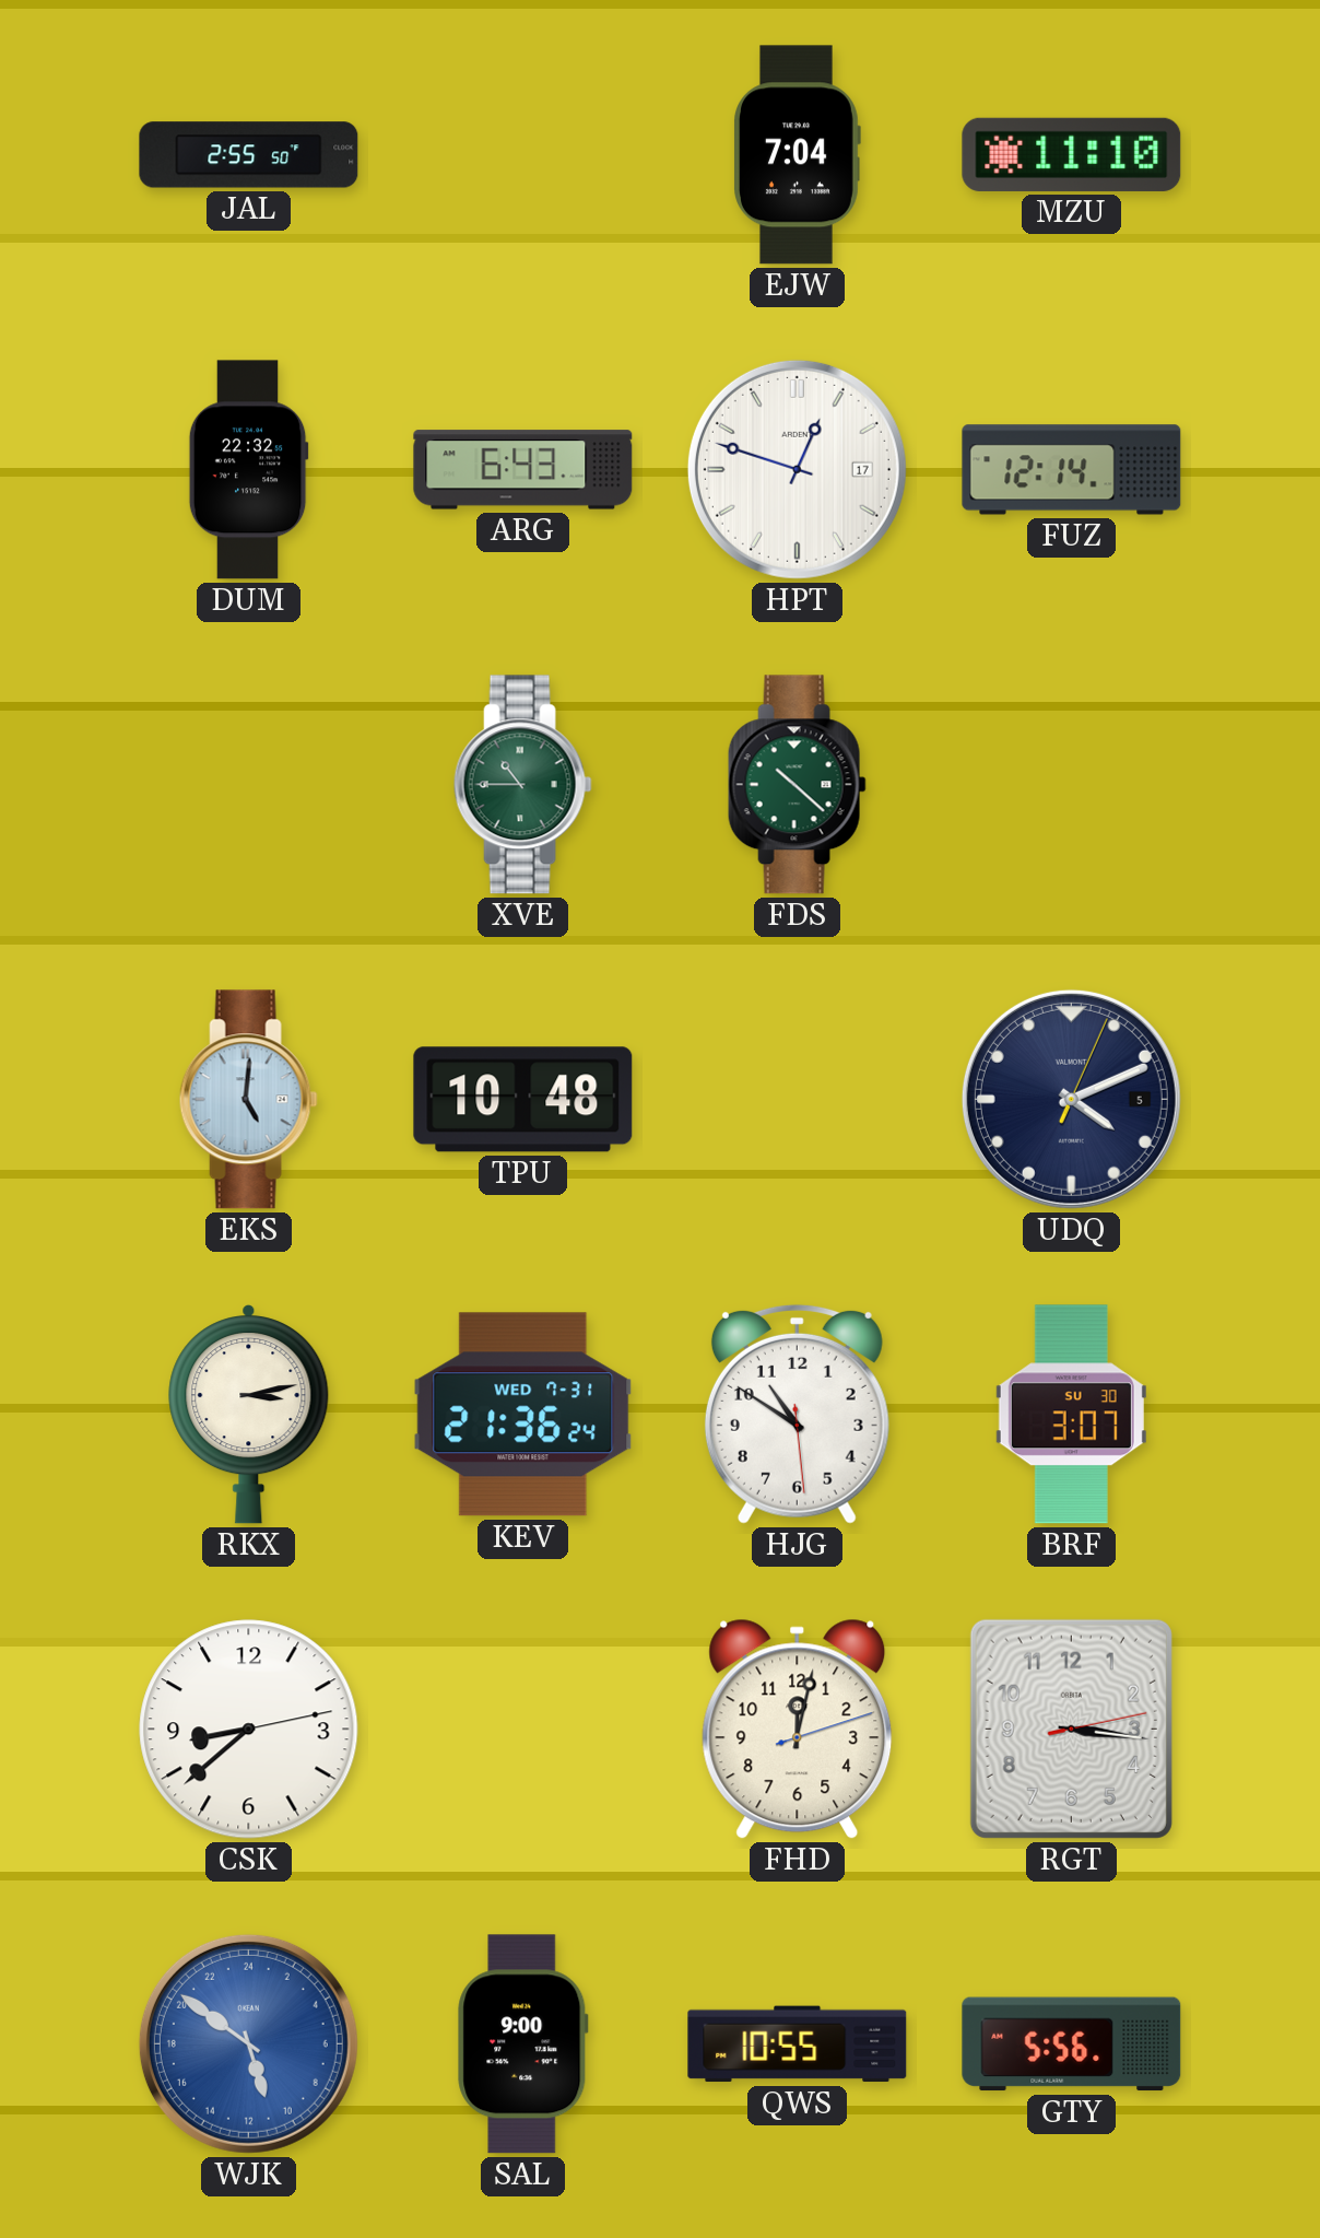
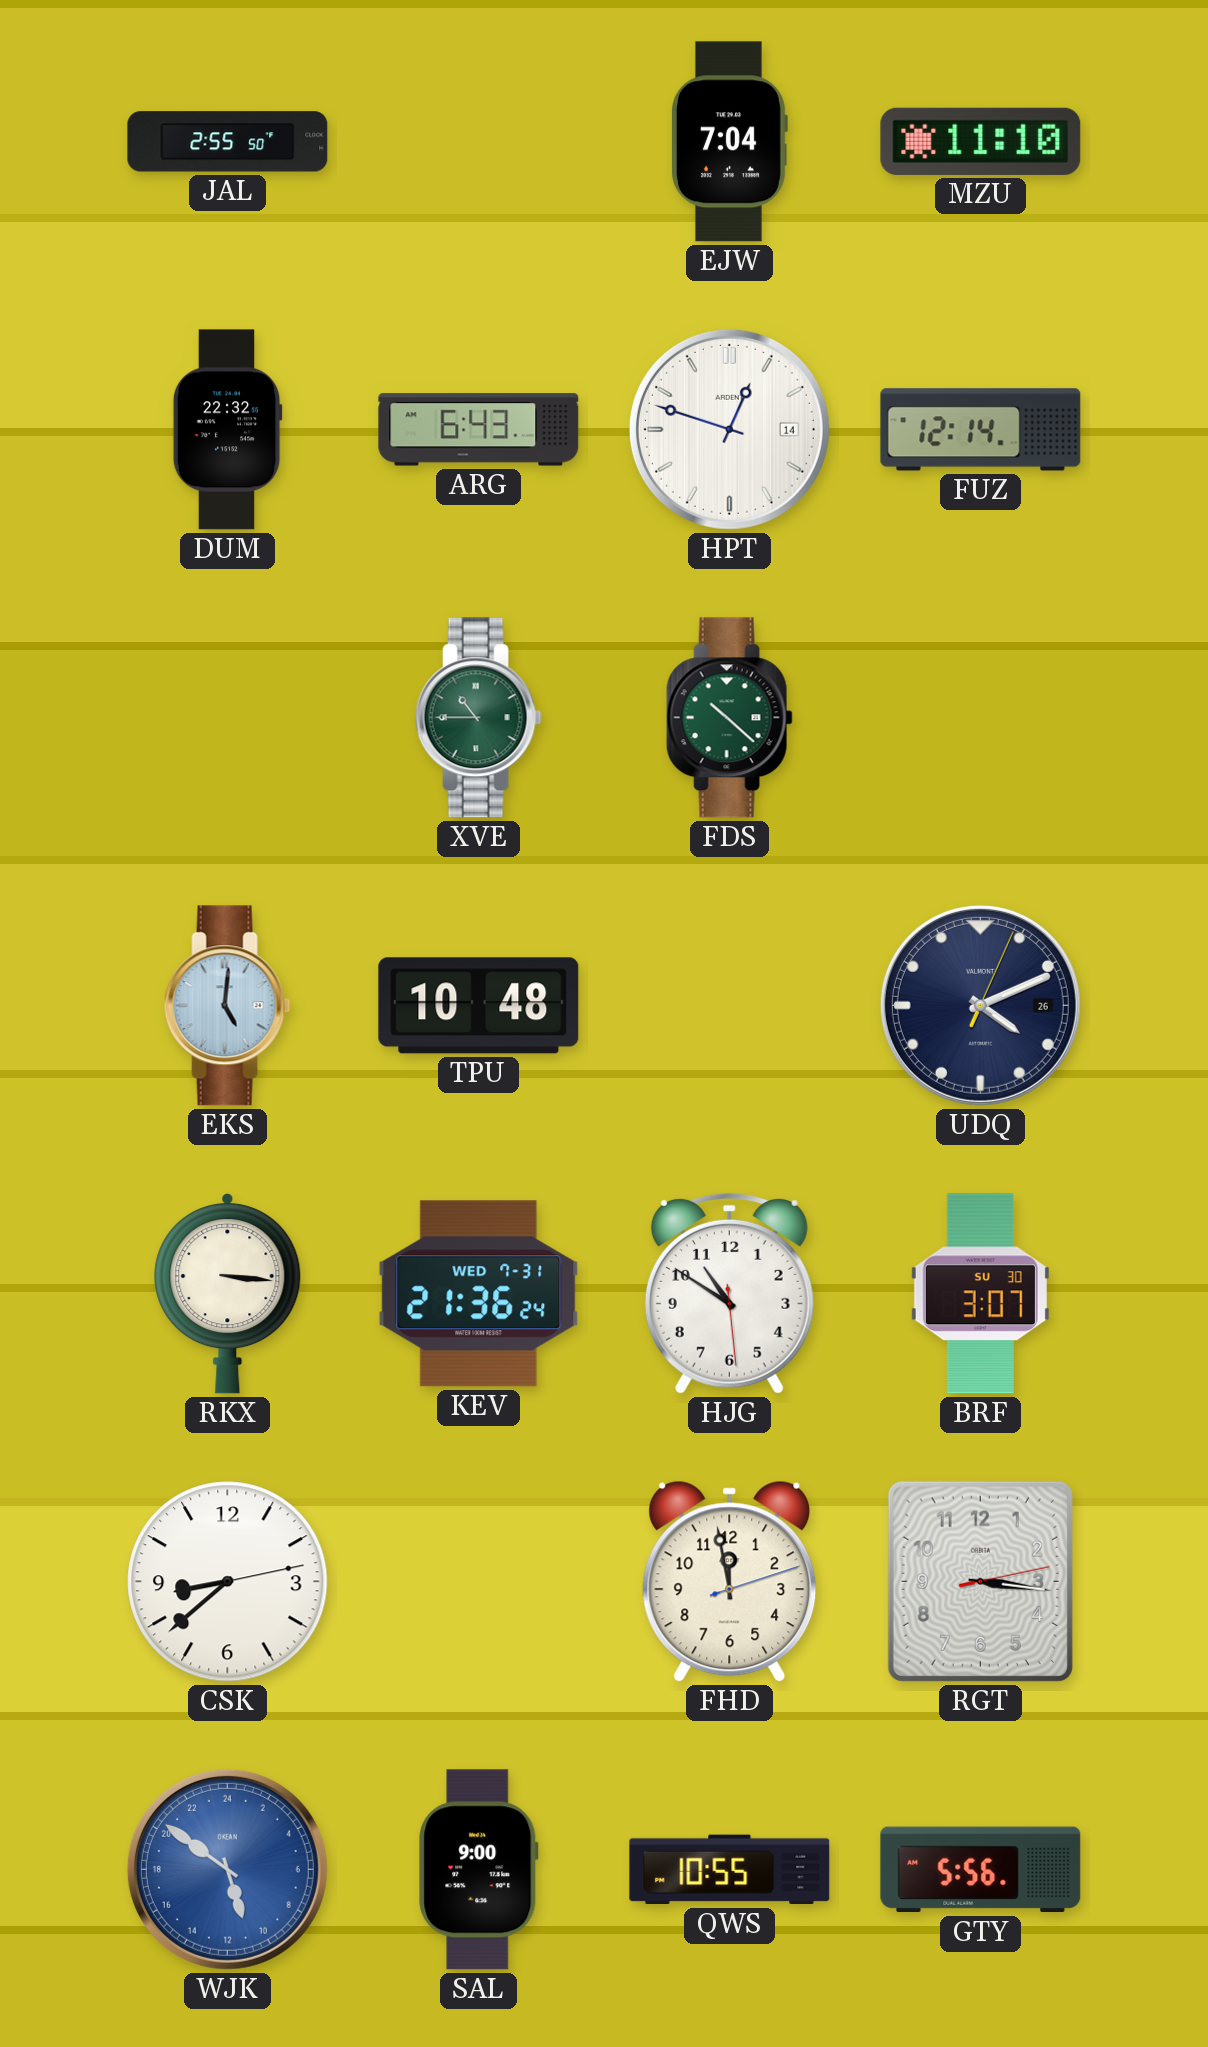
HPT date: 17 -> 14
UDQ date: 5 -> 26
RKX: 3:13 -> 3:16
FHD: 12:02 -> 11:58
